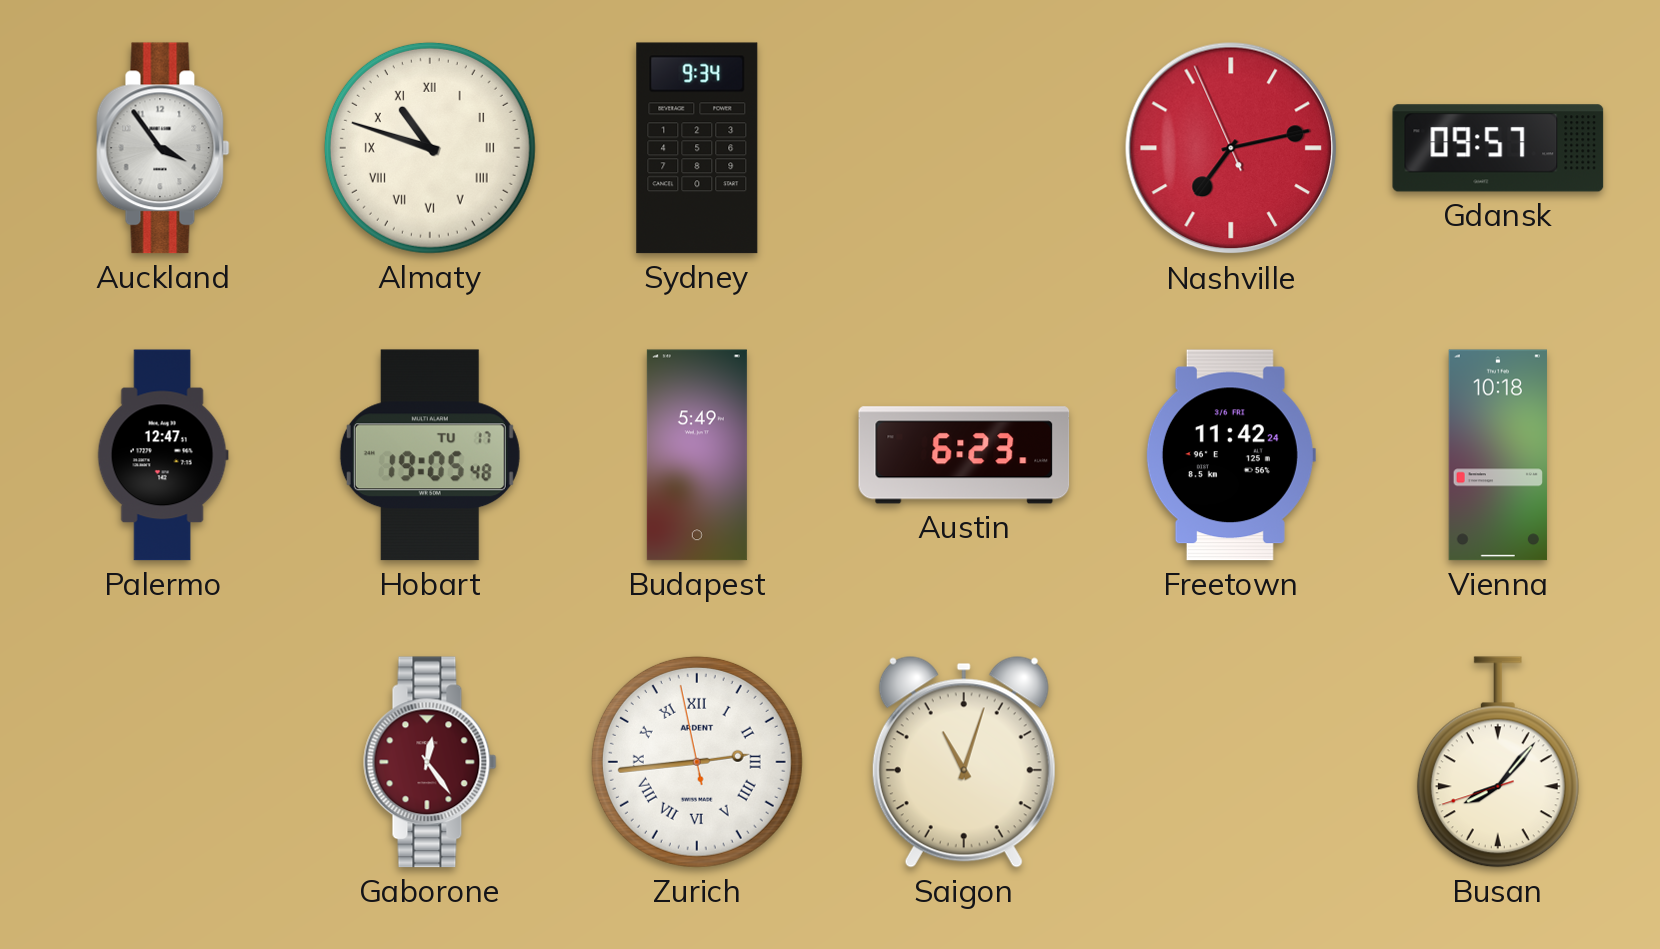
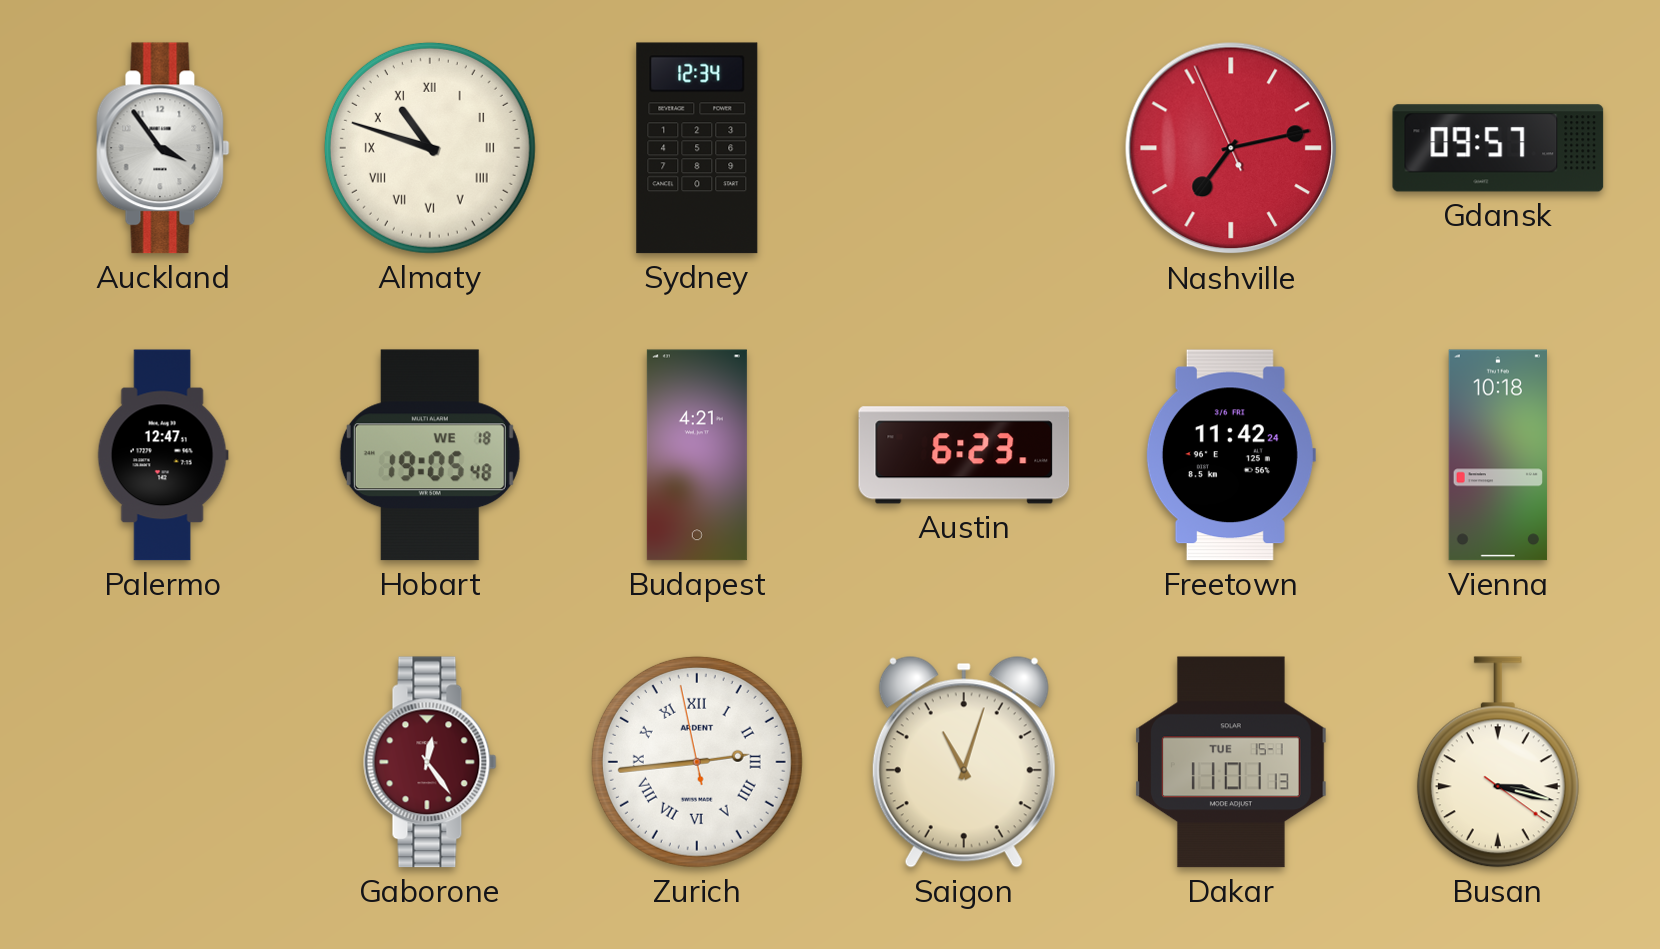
Sydney: 9:34 -> 12:34
Hobart date: TU 17 -> WE 18
Budapest: 5:49 -> 4:21
Dakar: none -> 11:01
Busan: 8:06 -> 3:17
